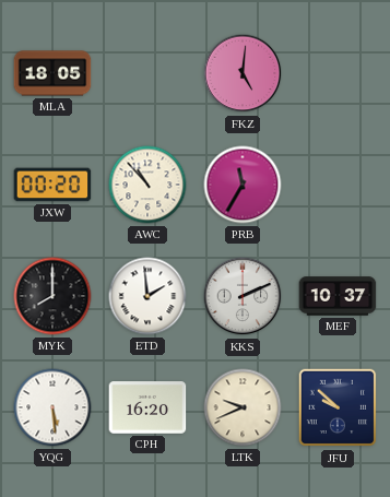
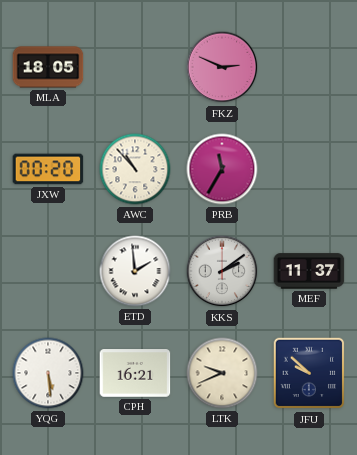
FKZ: 5:01 -> 2:49
MYK: 8:00 -> none
KKS: 2:11 -> 2:09
MEF: 10:37 -> 11:37
CPH: 16:20 -> 16:21
